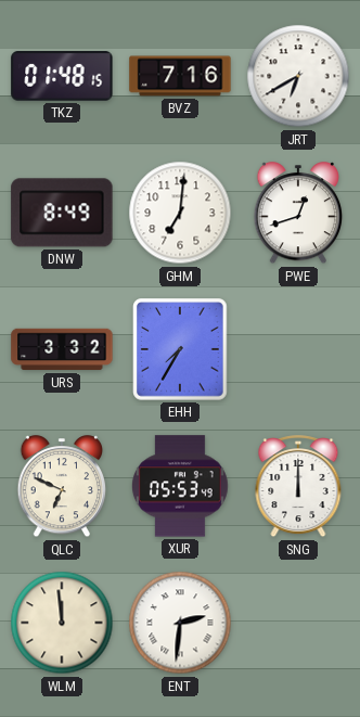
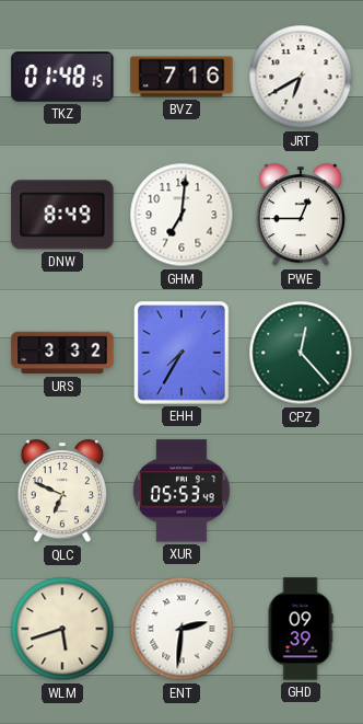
PWE: 12:42 -> 12:45
CPZ: none -> 12:23
SNG: 12:00 -> none
WLM: 11:59 -> 5:42
GHD: none -> 09:39
